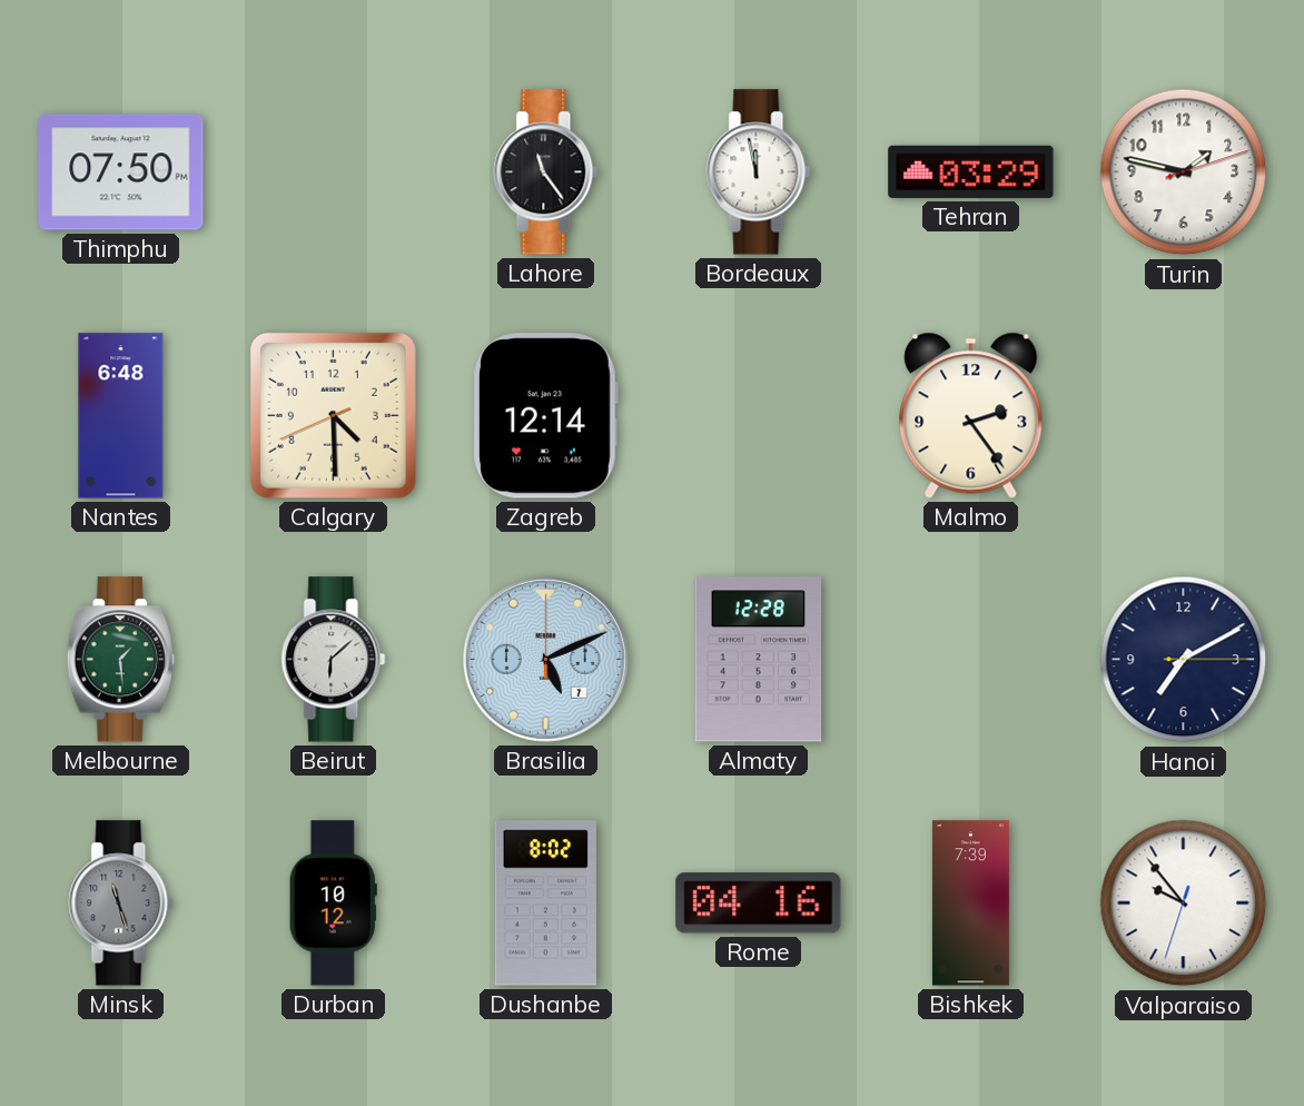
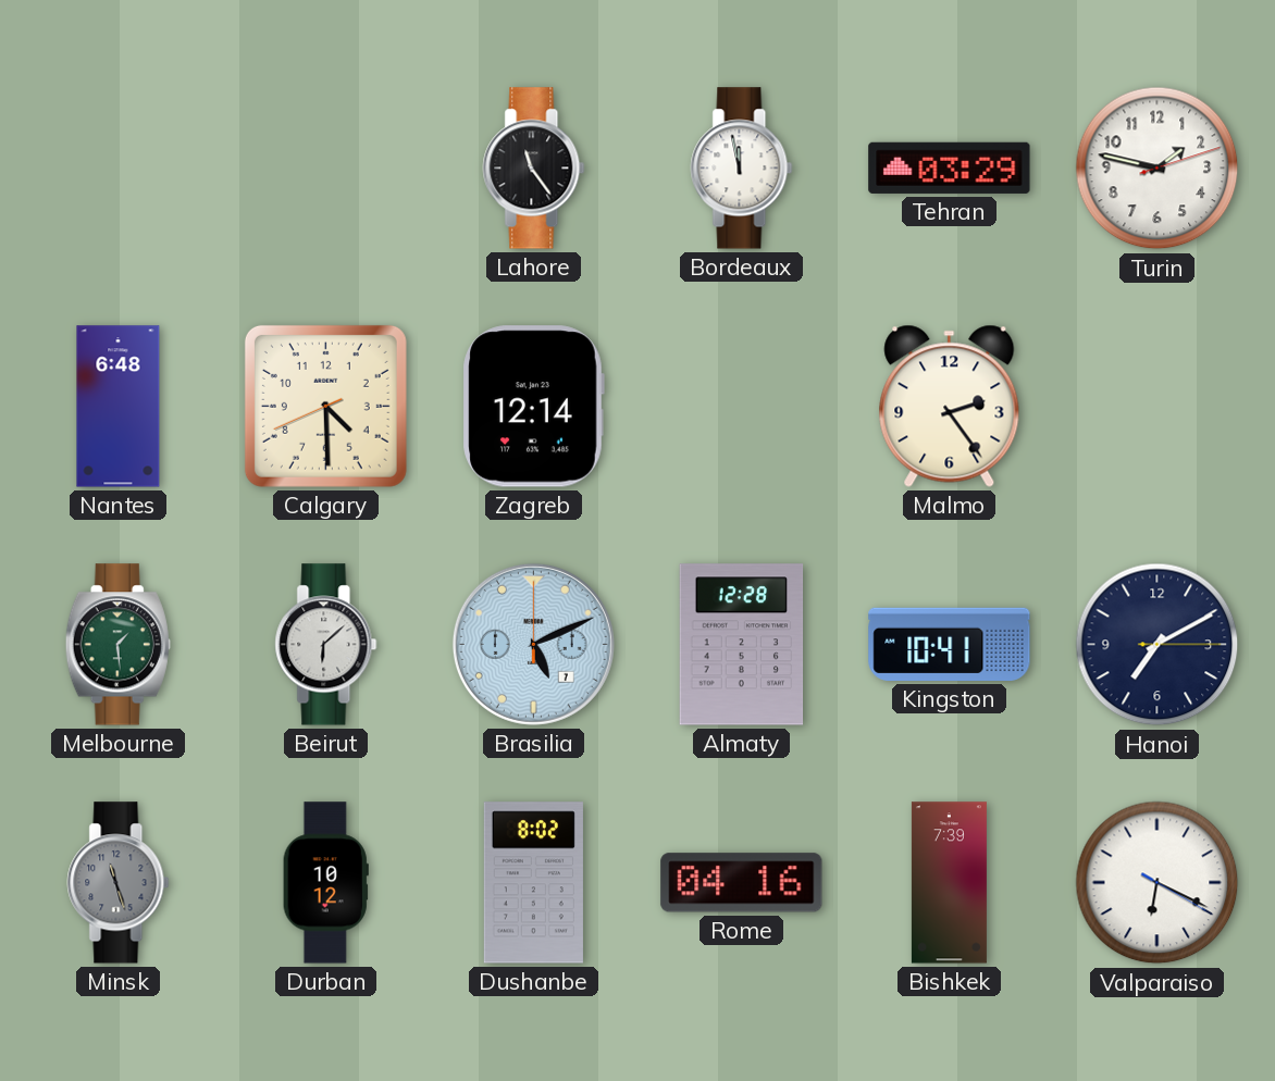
Thimphu: 07:50 -> none
Kingston: none -> 10:41
Valparaiso: 9:53 -> 6:19
